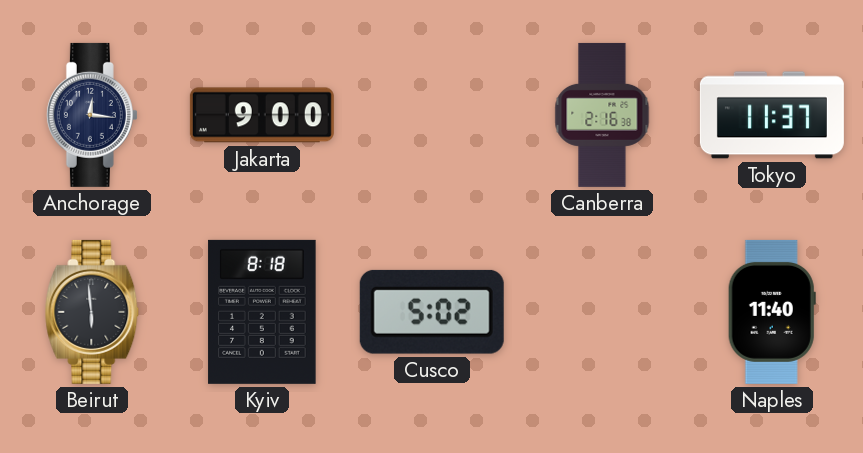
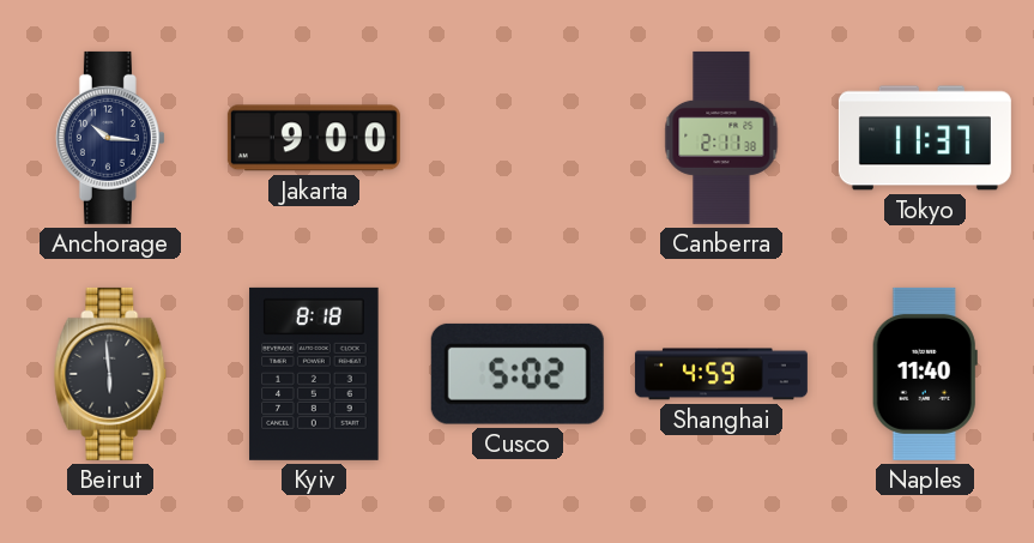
Anchorage: 12:16 -> 10:16
Canberra: 2:16 -> 2:11
Shanghai: none -> 4:59
